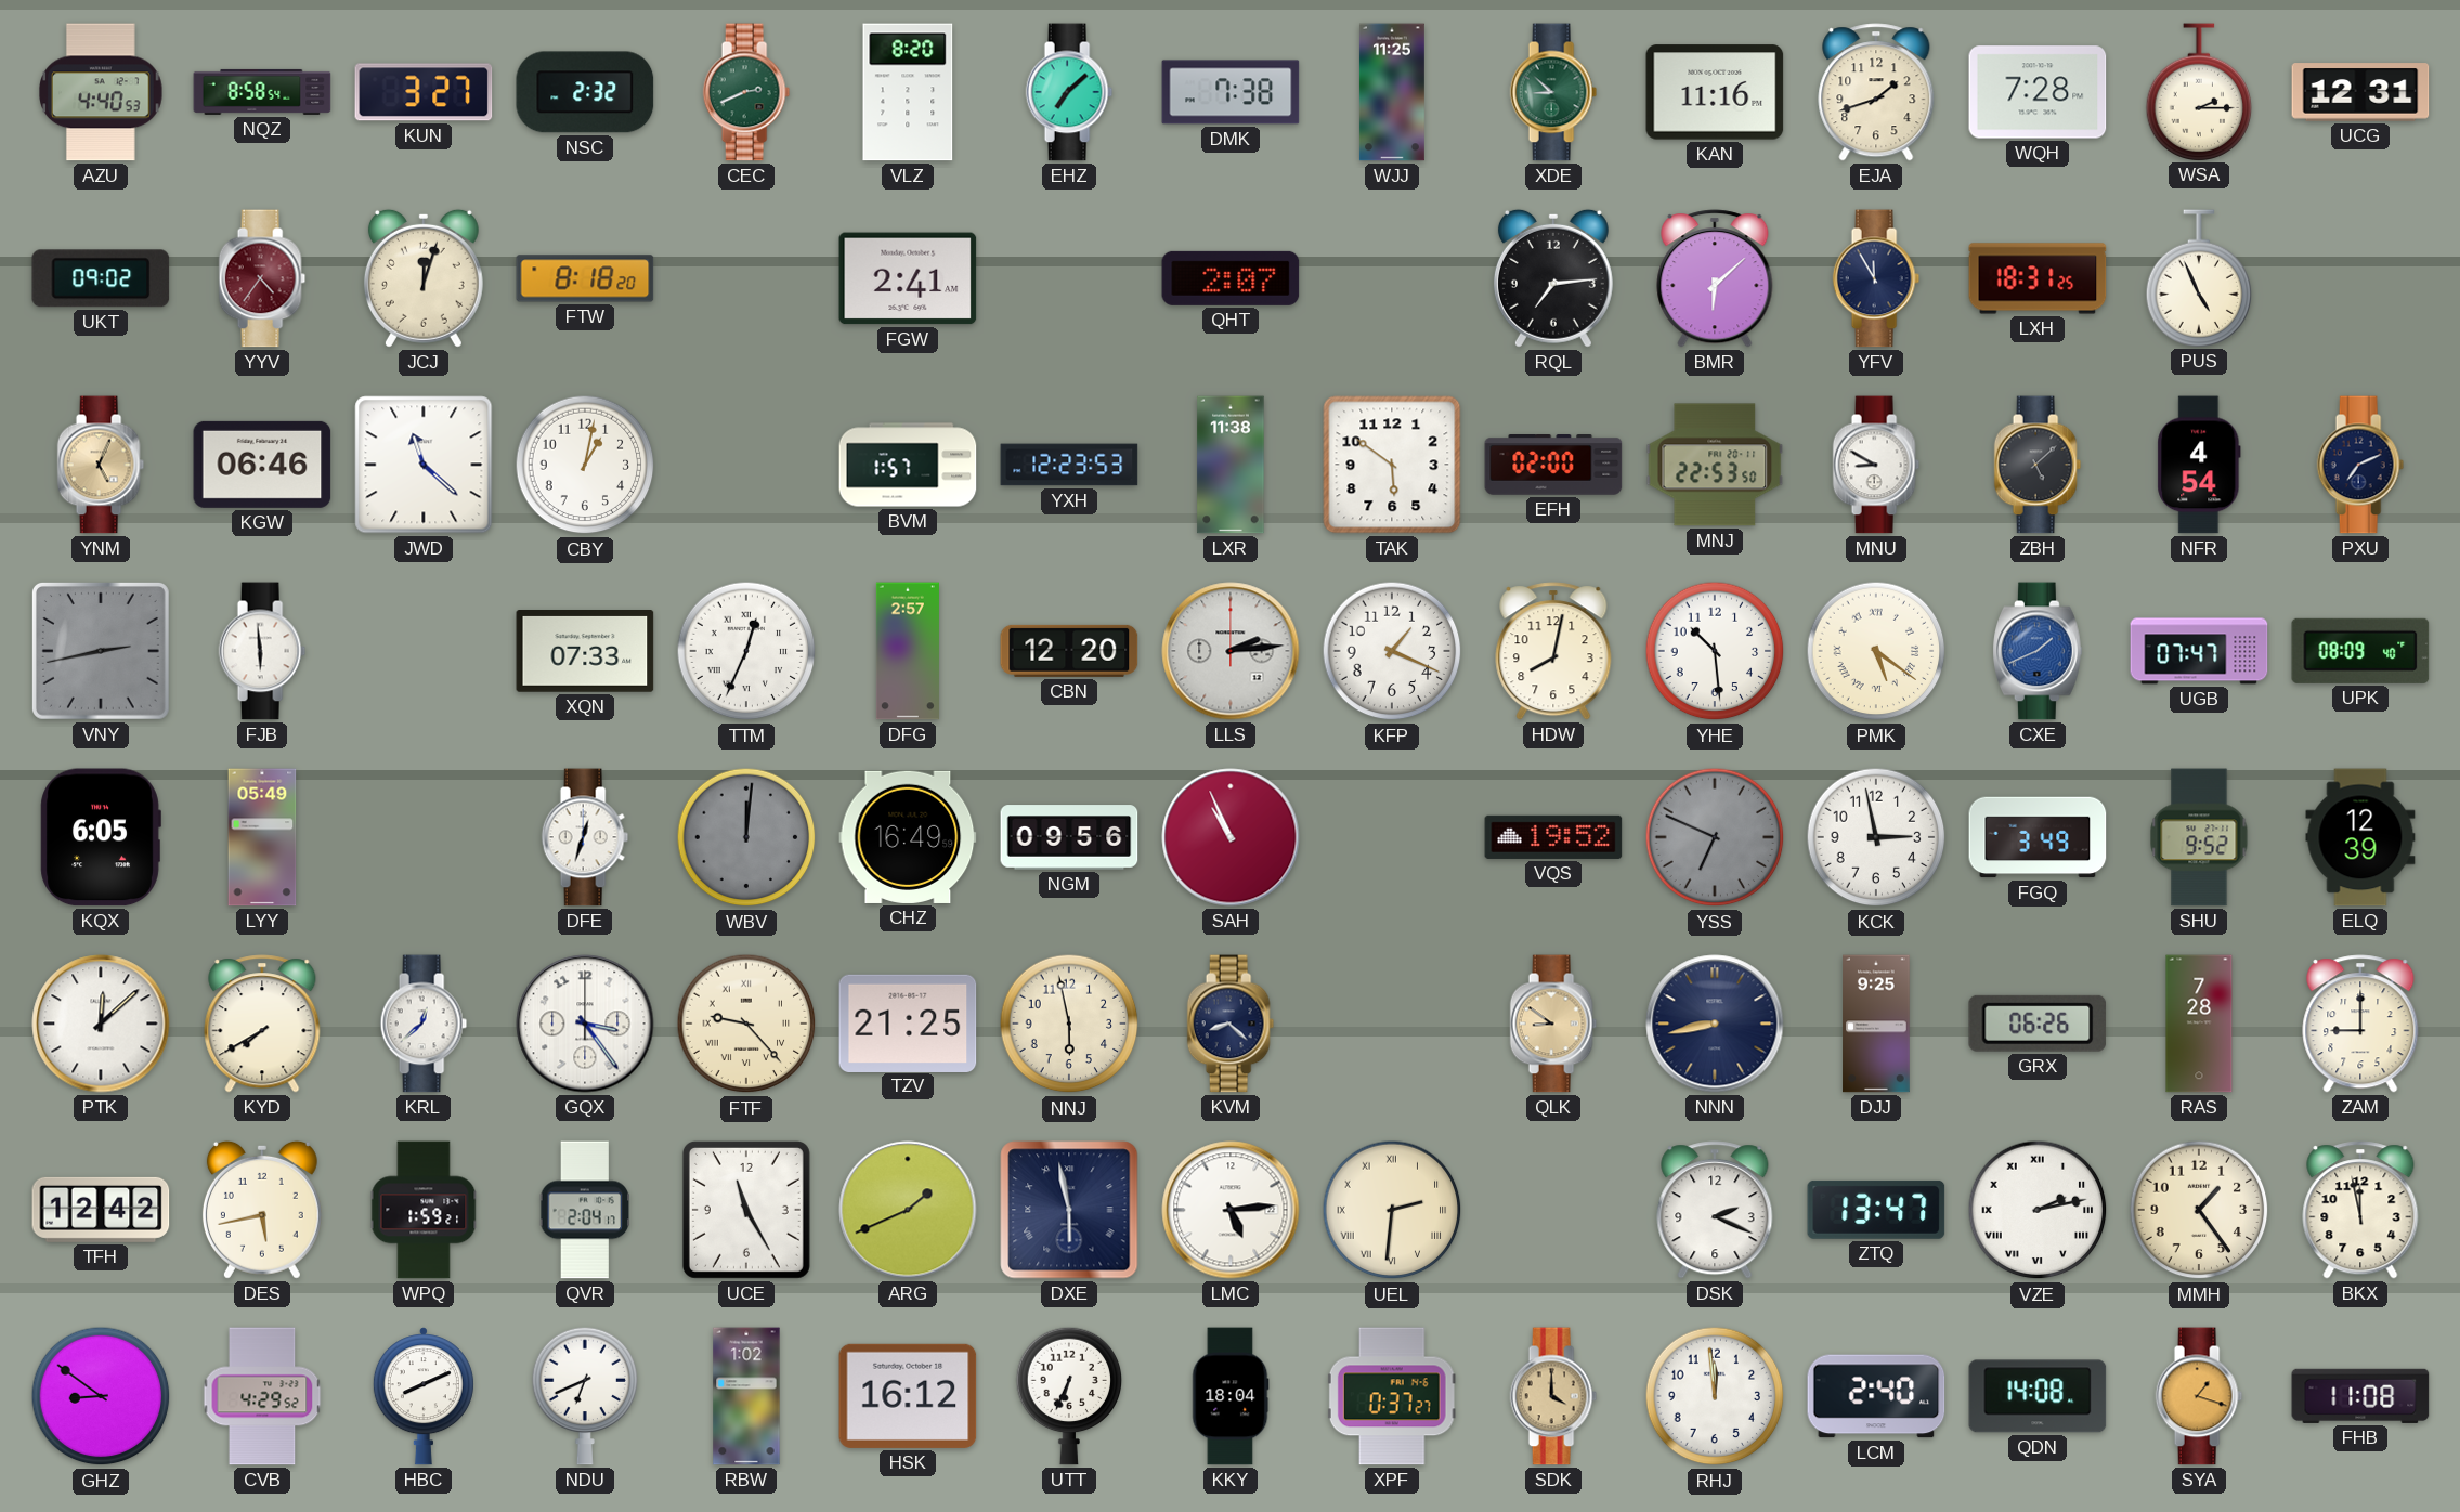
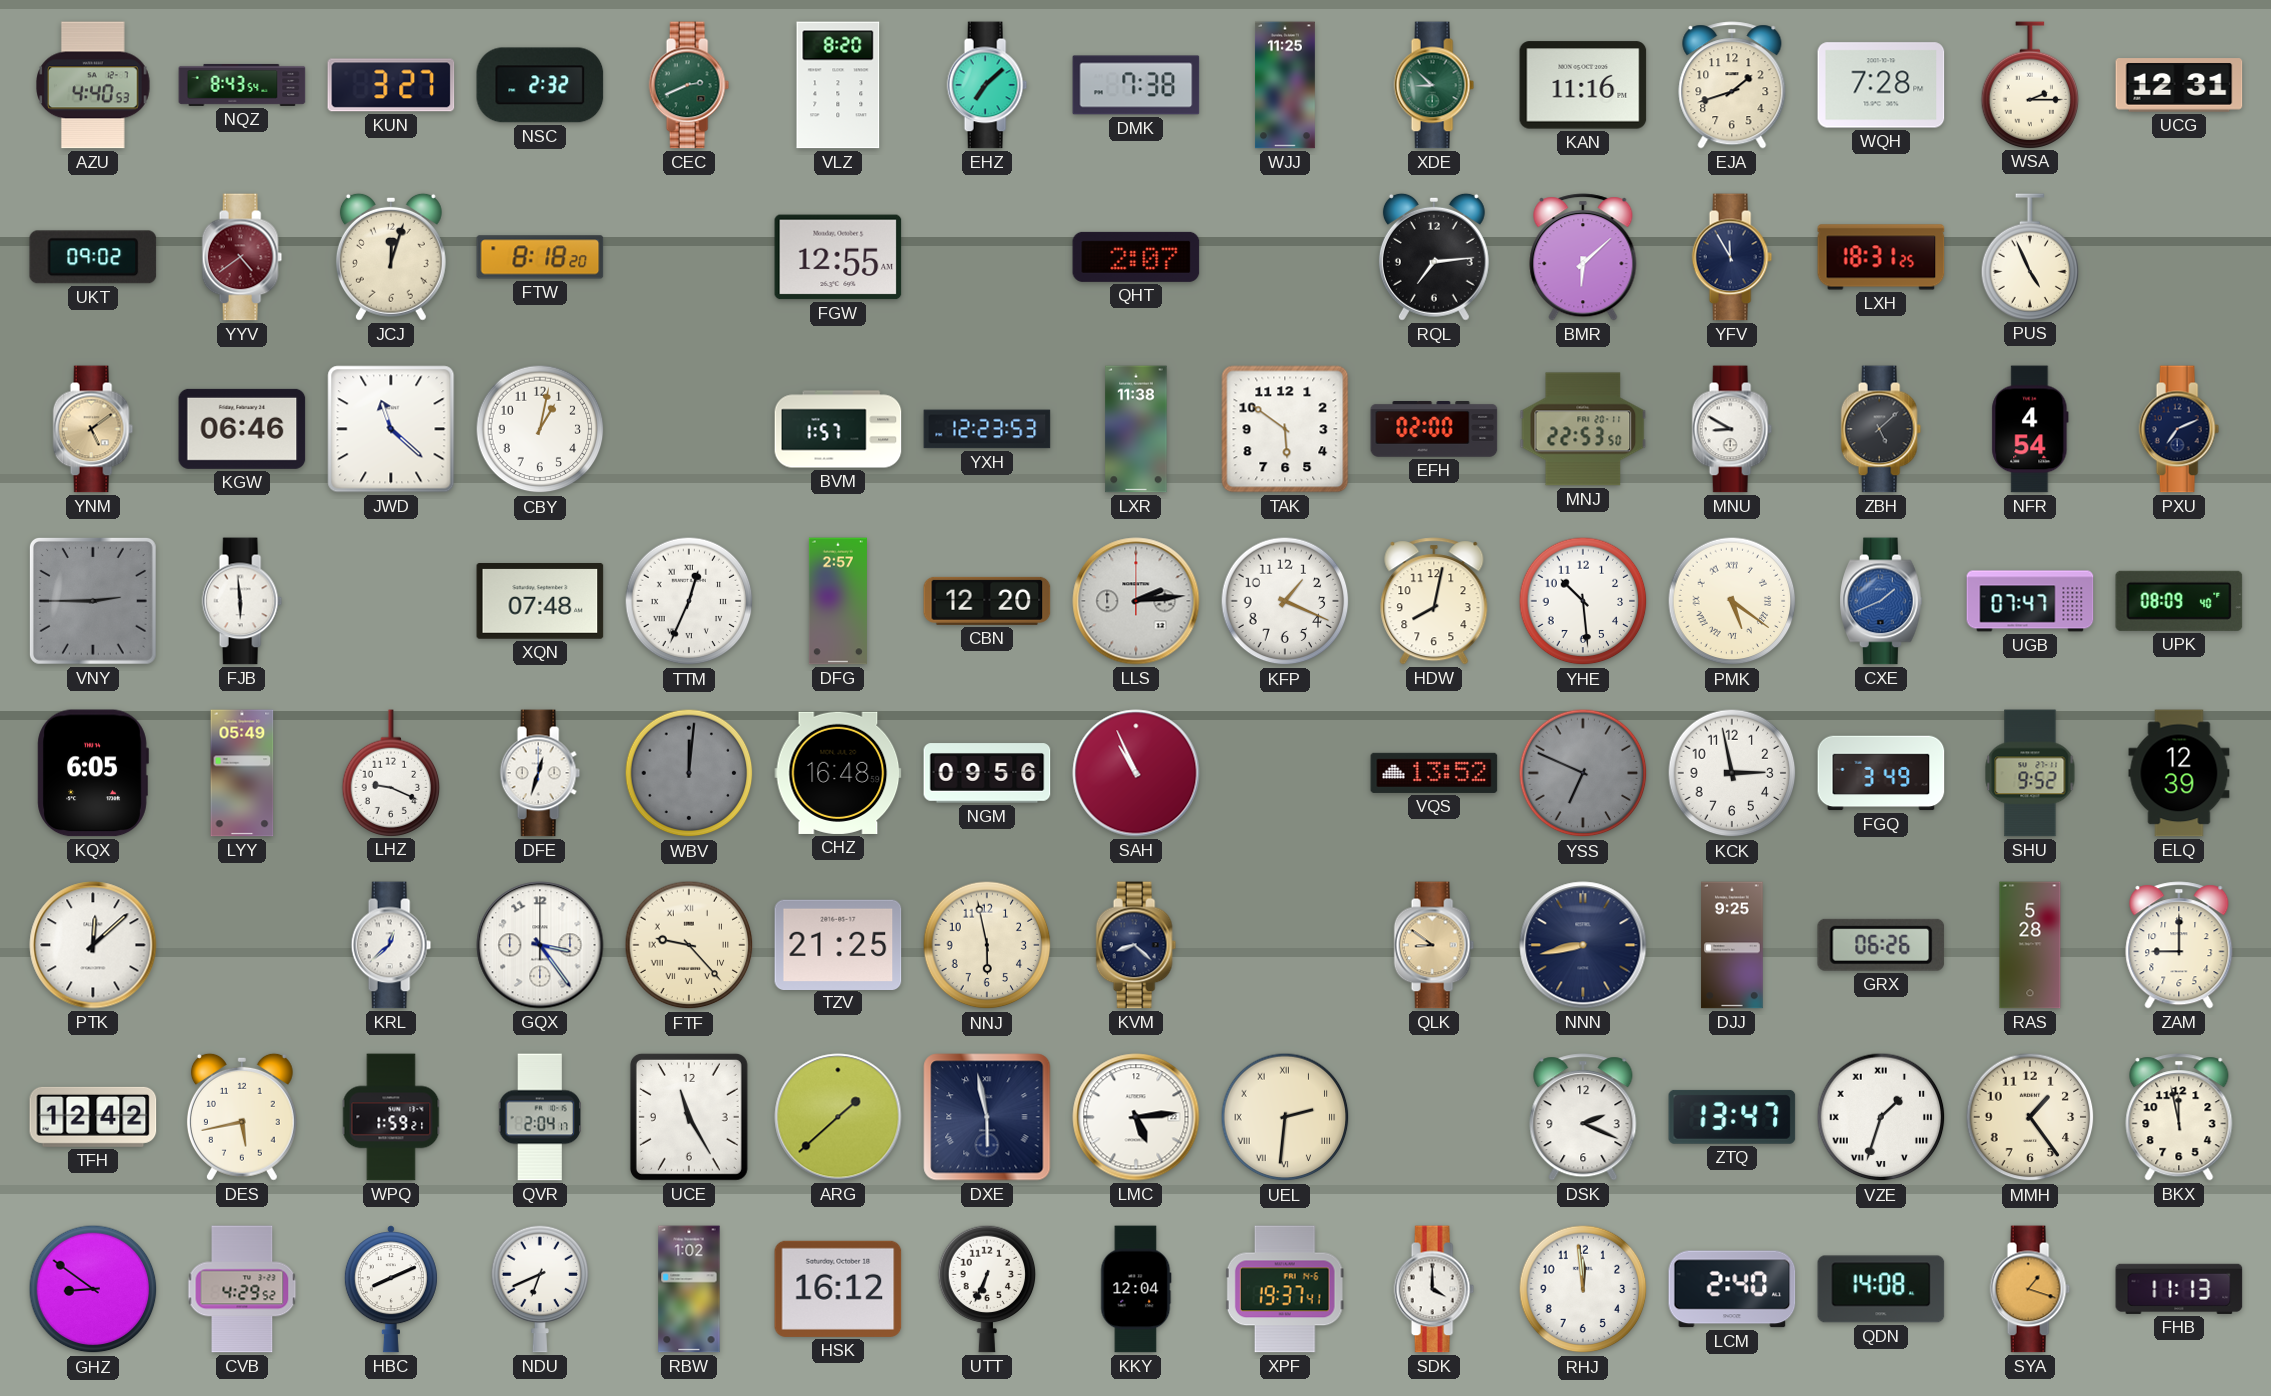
NQZ: 8:58 -> 8:43
YYV: 4:36 -> 4:39
FGW: 2:41 -> 12:55
YNM: 5:04 -> 5:09
VNY: 2:43 -> 2:45
XQN: 07:33 -> 07:48
LHZ: none -> 9:19
CHZ: 16:49 -> 16:48
VQS: 19:52 -> 13:52
KYD: 7:40 -> none
RAS: 7:28 -> 5:28
ARG: 1:41 -> 1:38
VZE: 2:13 -> 1:33
KKY: 18:04 -> 12:04
XPF: 0:37 -> 19:37
SDK dial: champagne -> white
FHB: 11:08 -> 11:13
